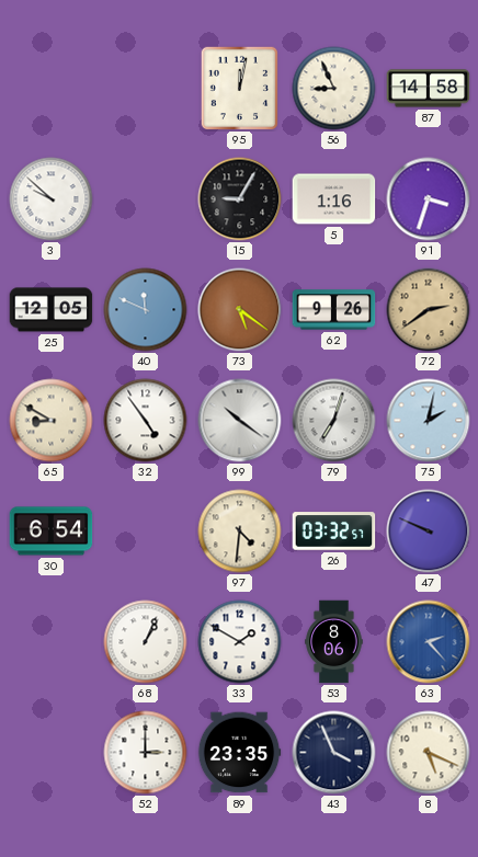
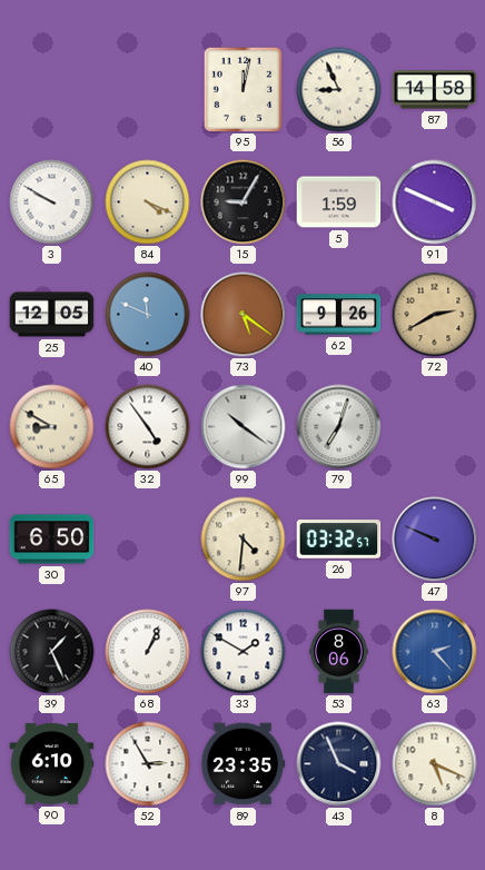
3: 9:52 -> 9:50
84: none -> 4:19
5: 1:16 -> 1:59
91: 3:33 -> 3:49
72: 2:39 -> 2:40
75: 2:02 -> none
30: 6:54 -> 6:50
39: none -> 1:26
90: none -> 6:10
52: 3:00 -> 2:55
